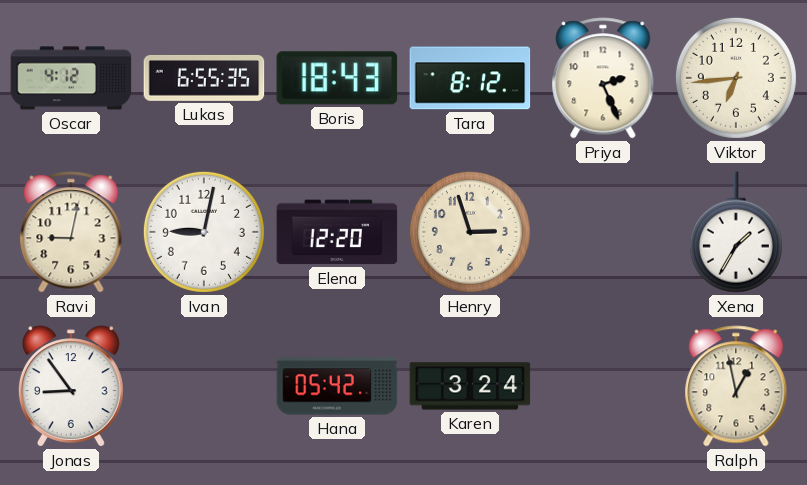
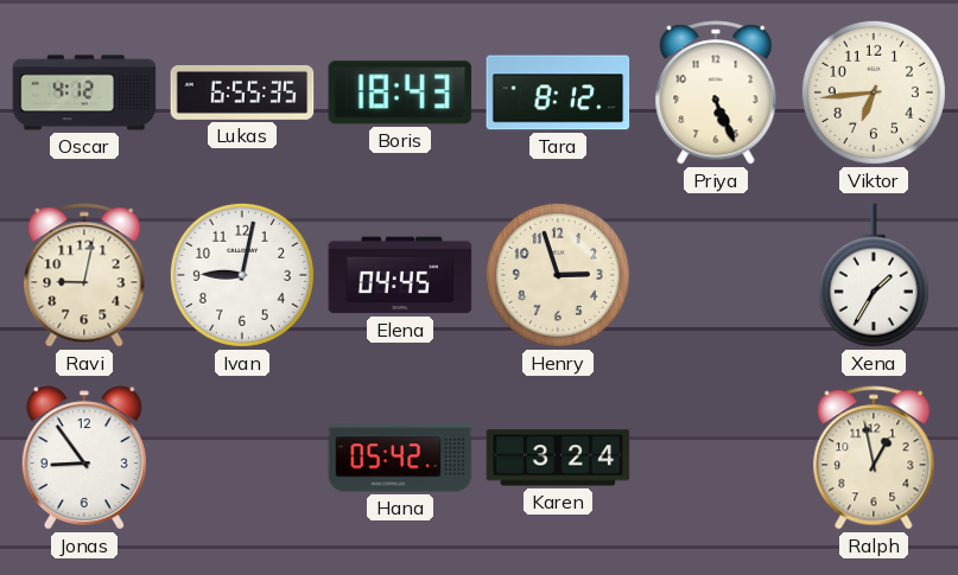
Priya: 2:26 -> 5:26
Elena: 12:20 -> 04:45
